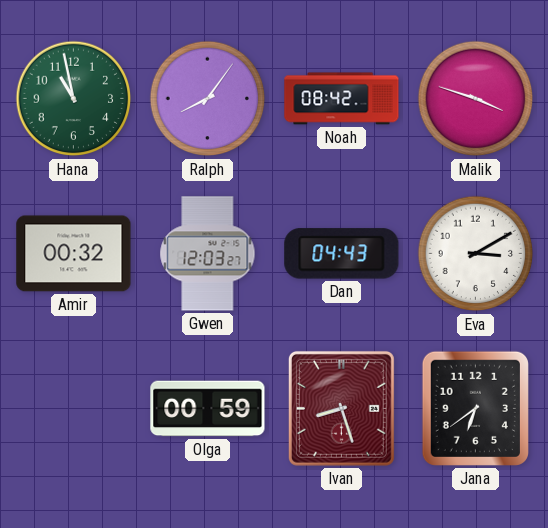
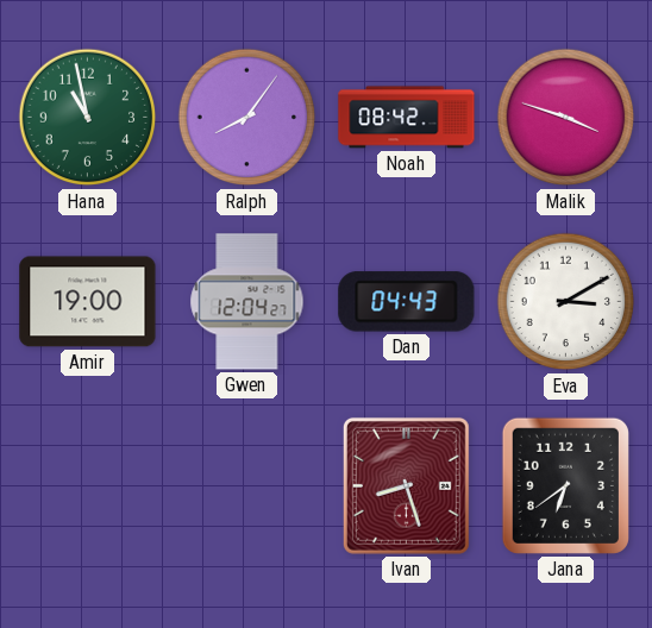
Amir: 00:32 -> 19:00
Gwen: 12:03 -> 12:04
Olga: 00:59 -> none
